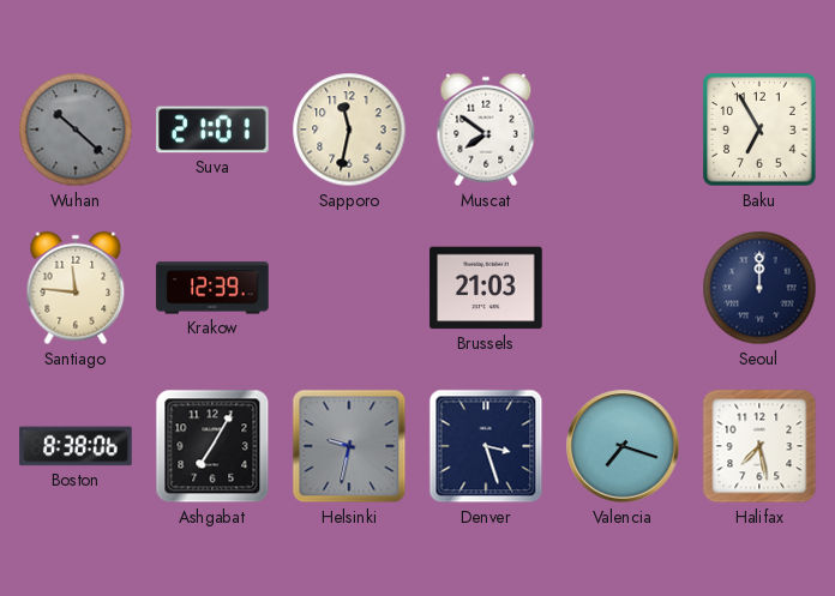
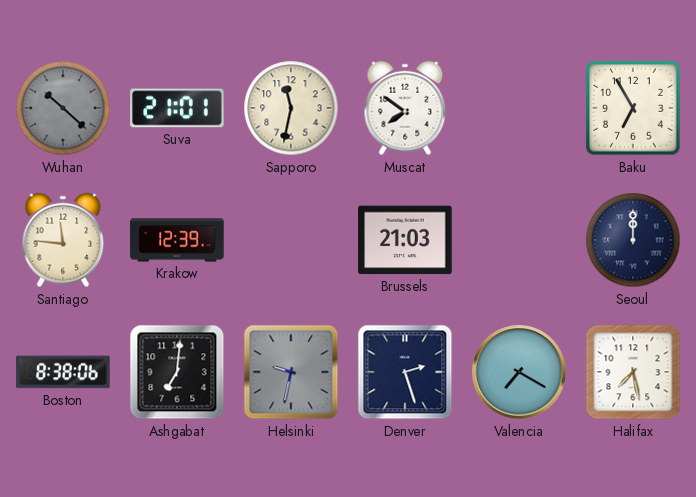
Ashgabat: 7:05 -> 7:01
Denver: 3:27 -> 2:27
Valencia: 7:18 -> 7:20
